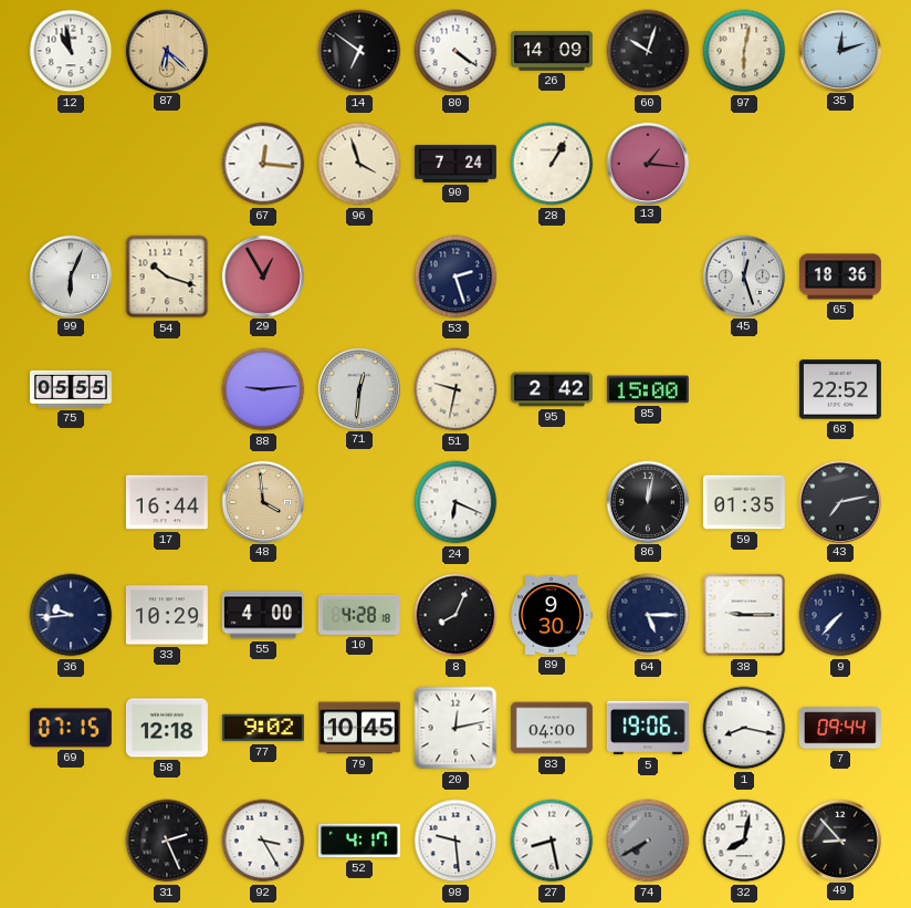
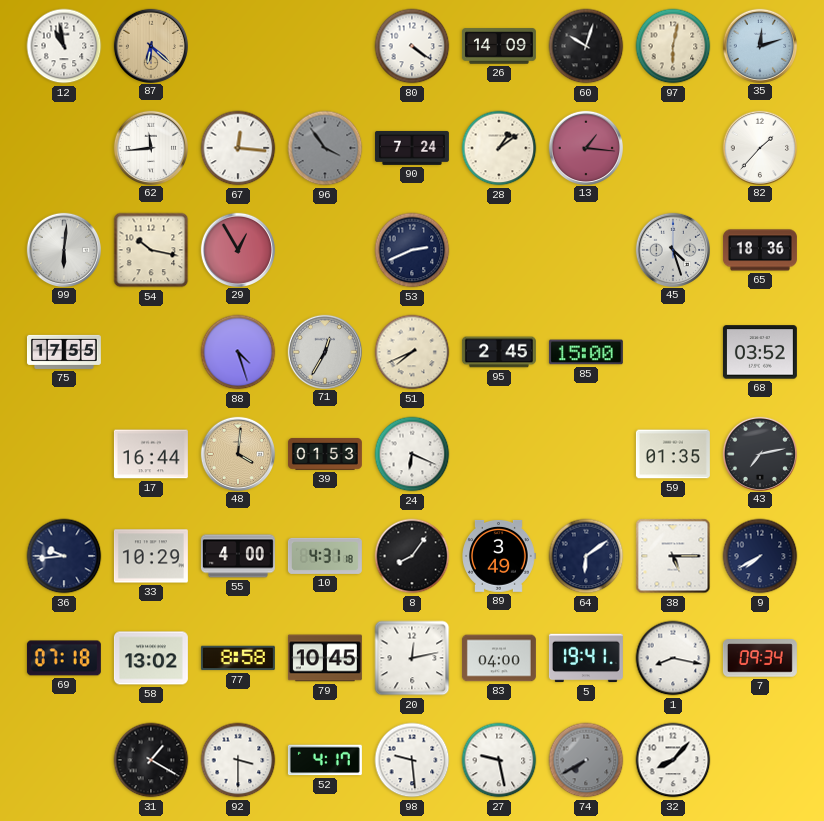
14: 6:51 -> none
62: none -> 11:44
96: 3:57 -> 3:54
96 dial: cream -> grey
28: 1:05 -> 1:09
82: none -> 1:37
99: 6:04 -> 6:01
54: 10:18 -> 10:17
53: 2:27 -> 2:41
45: 12:27 -> 4:27
75: 05:55 -> 17:55
88: 9:14 -> 4:27
71: 12:31 -> 12:35
51: 9:32 -> 7:41
95: 2:42 -> 2:45
68: 22:52 -> 03:52
48: 3:59 -> 4:01
39: none -> 01:53
86: 12:02 -> none
10: 4:28 -> 4:31
8: 8:04 -> 8:06
89: 9:30 -> 3:49
64: 5:15 -> 6:09
38: 9:15 -> 5:15
9: 7:37 -> 7:40
69: 07:15 -> 07:18
58: 12:18 -> 13:02
77: 9:02 -> 8:58
5: 19:06 -> 19:41
7: 09:44 -> 09:34
31: 2:26 -> 1:20
92: 3:25 -> 3:30
27: 8:28 -> 9:28
32: 8:02 -> 8:07
49: 8:53 -> none
